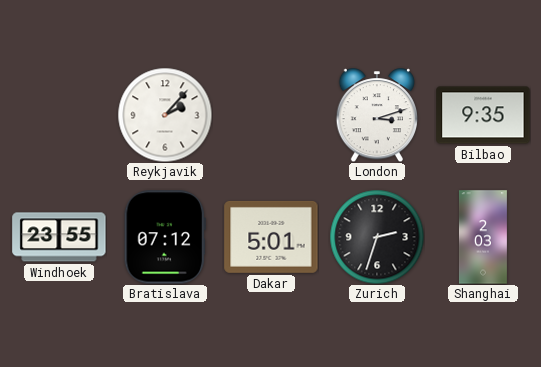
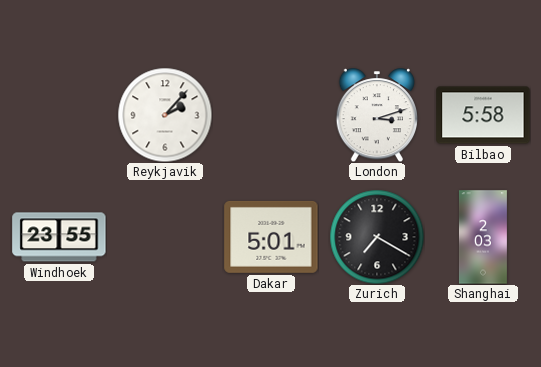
Bilbao: 9:35 -> 5:58
Bratislava: 07:12 -> none
Zurich: 2:33 -> 7:20
